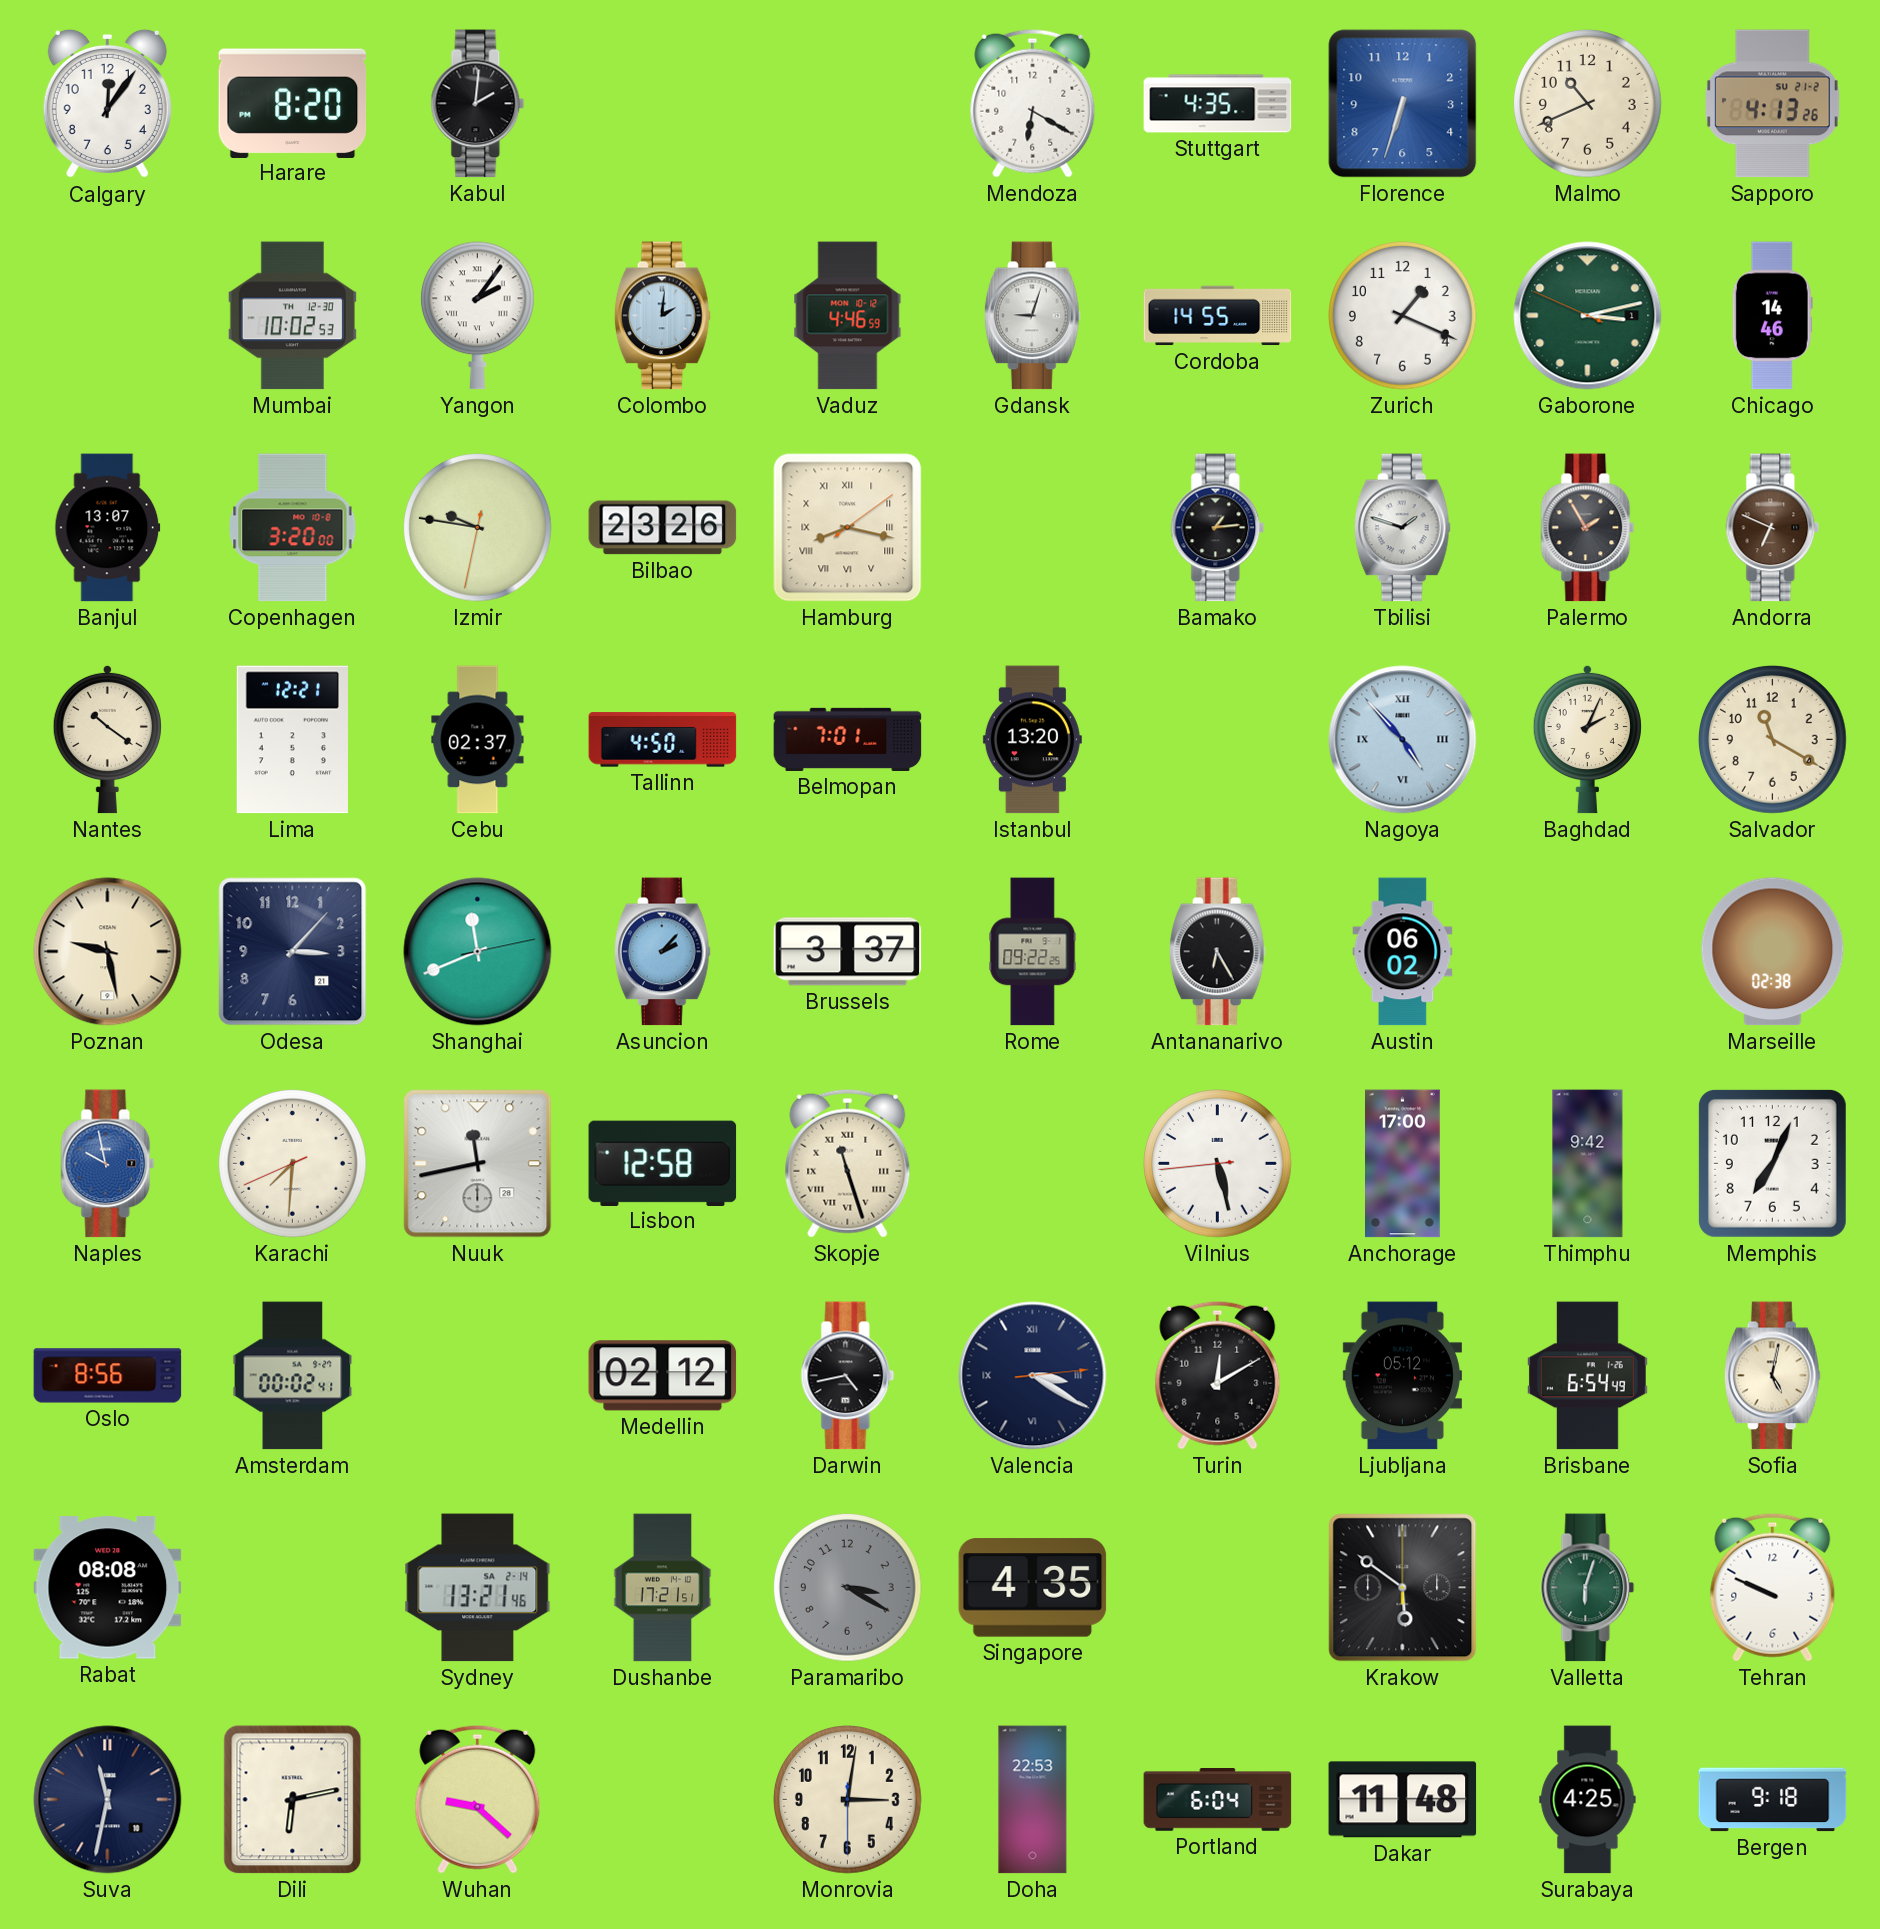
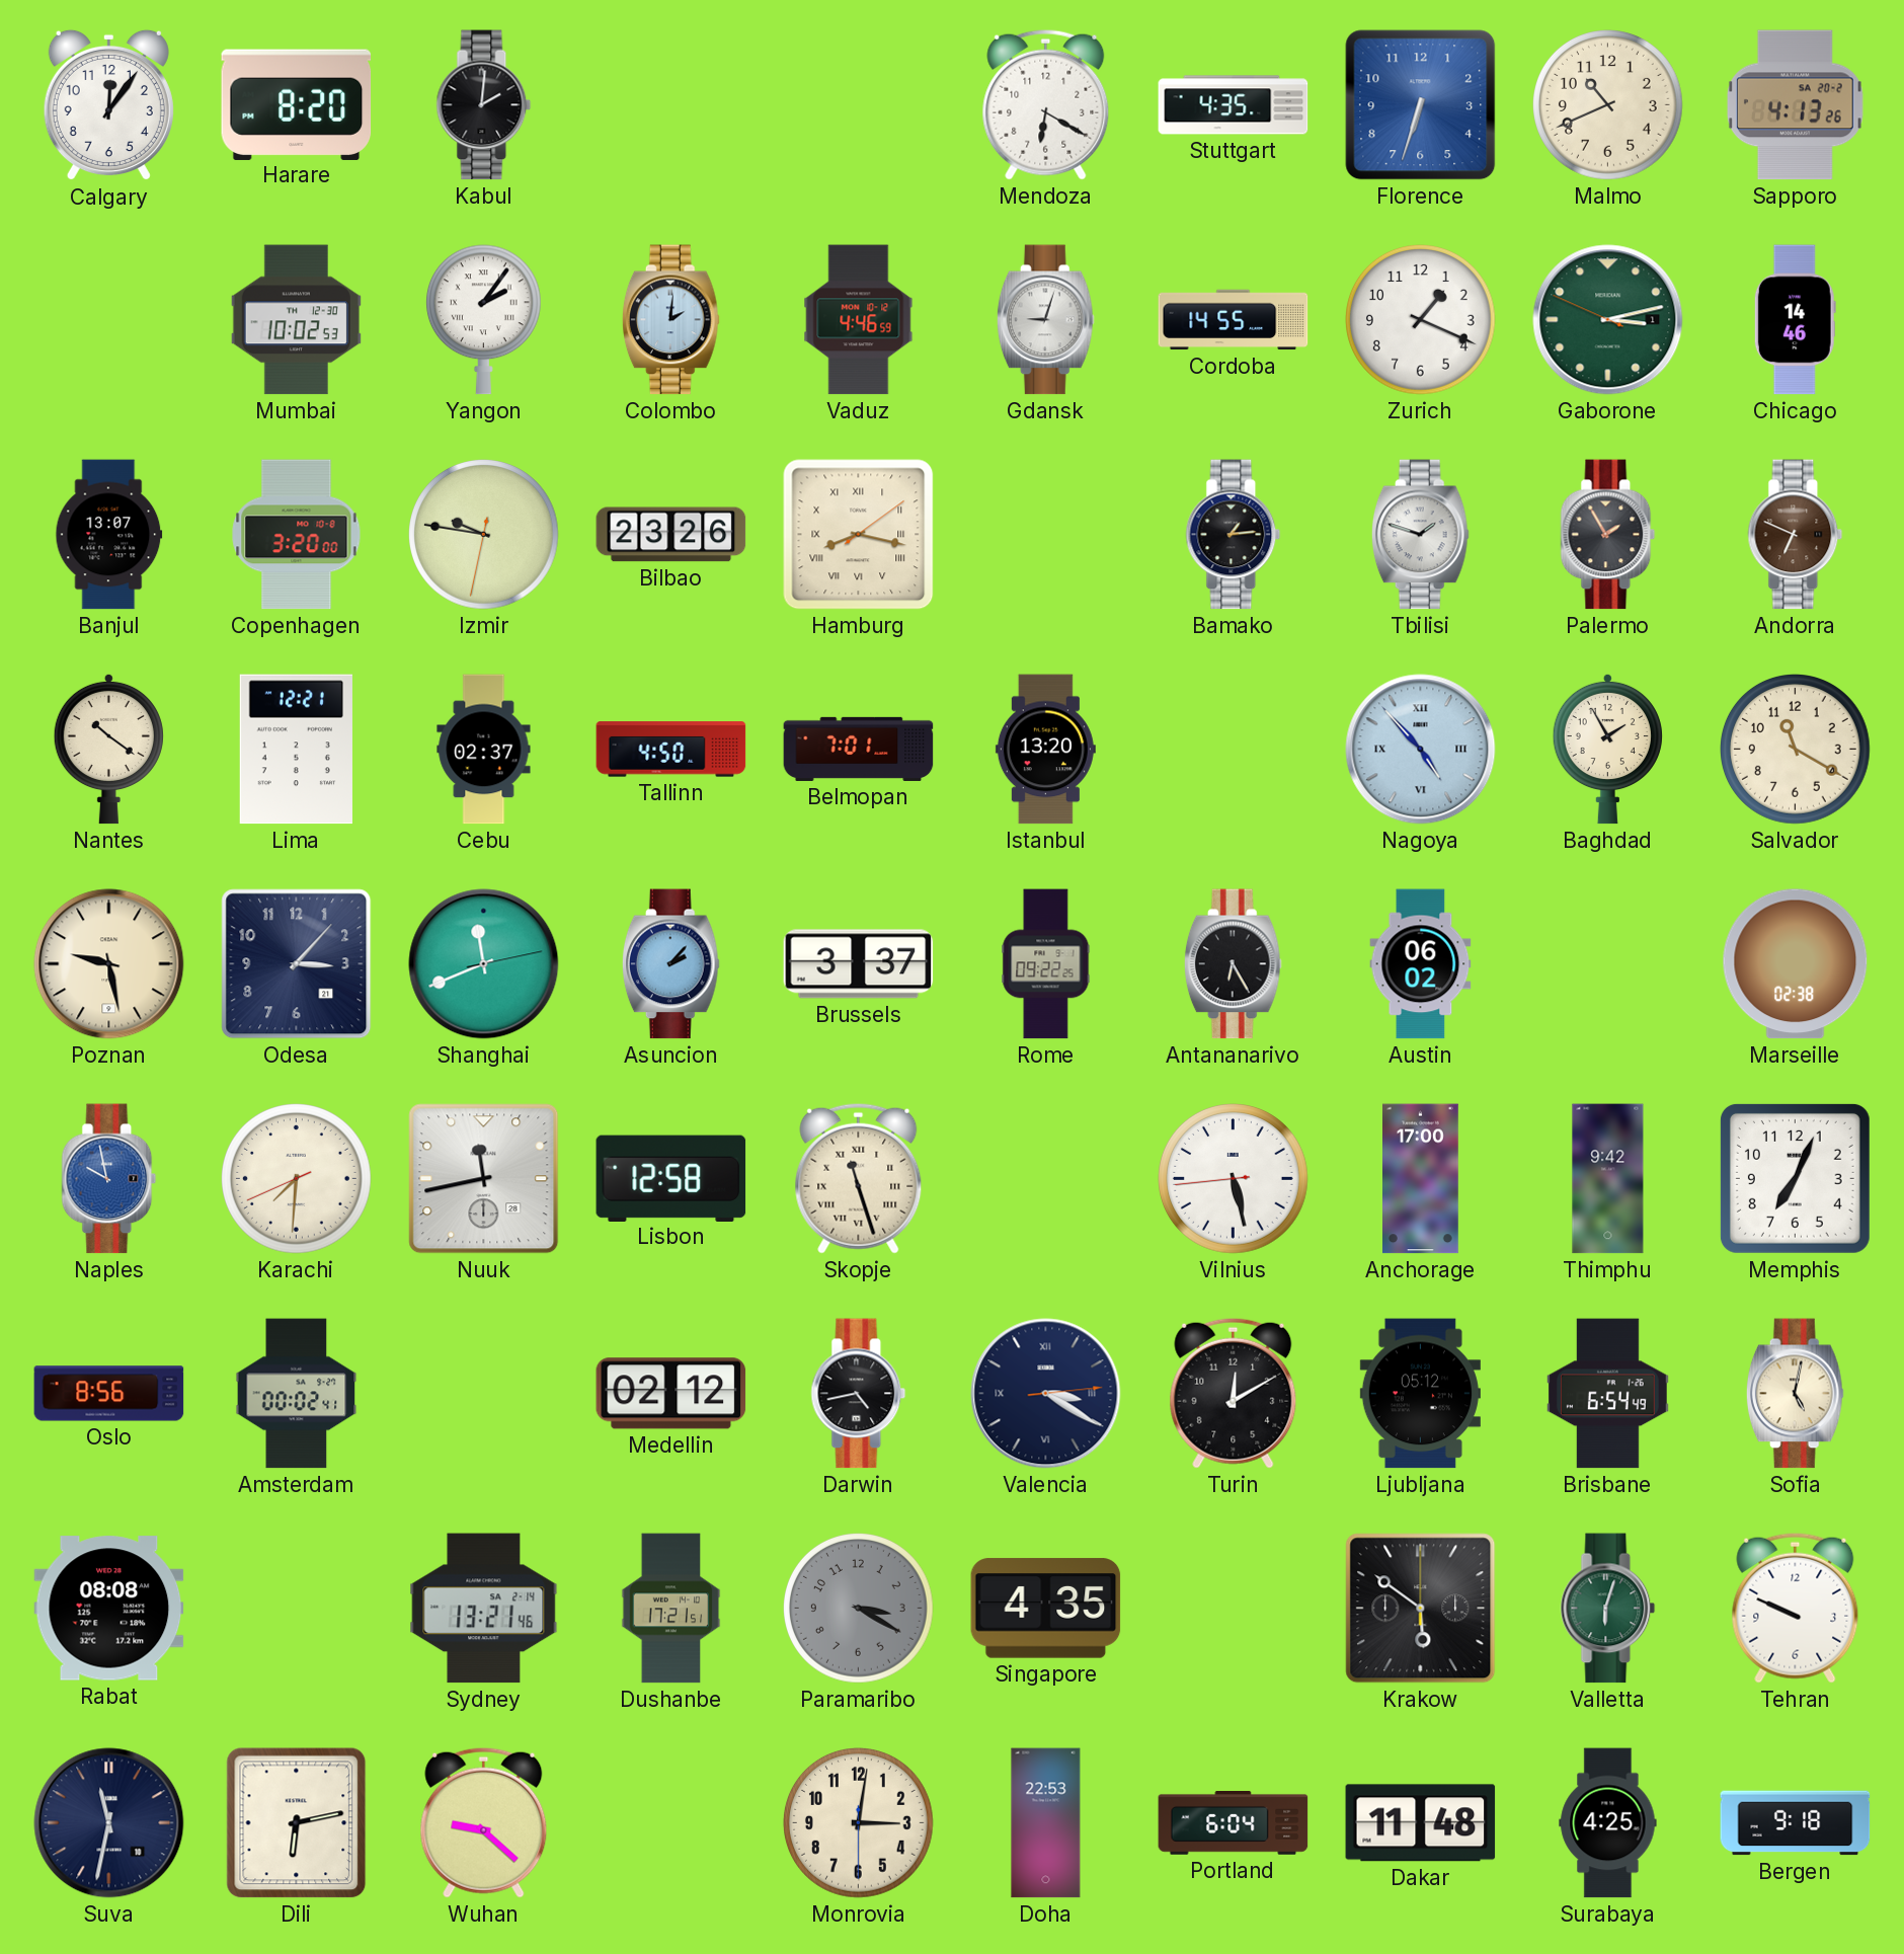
Sapporo date: SU 21-2 -> SA 20-2
Baghdad: 2:04 -> 1:55
